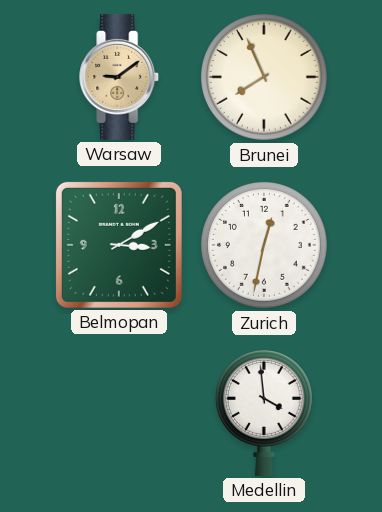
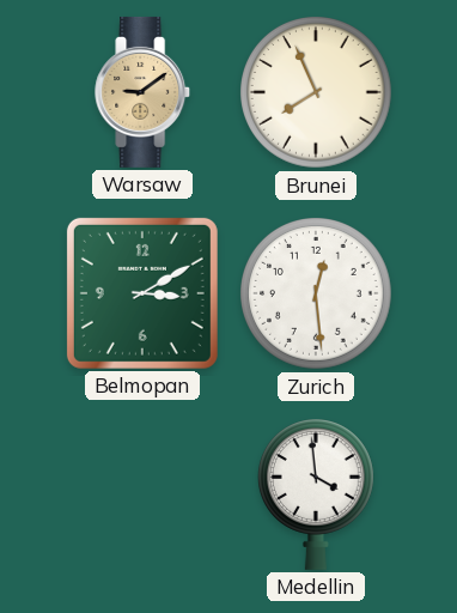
Zurich: 12:32 -> 12:29
